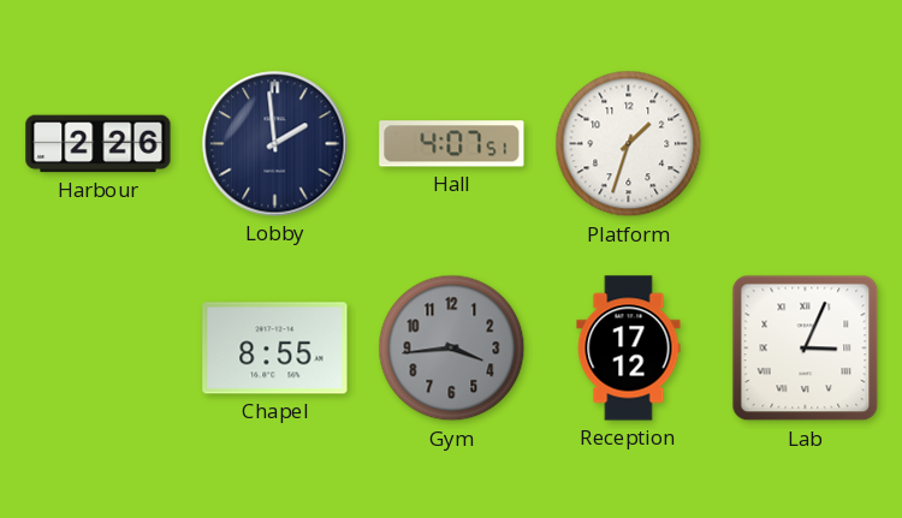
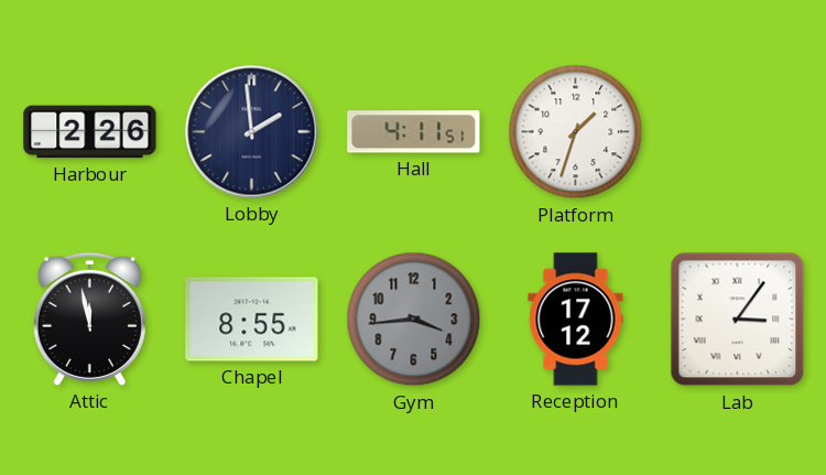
Hall: 4:07 -> 4:11
Attic: none -> 11:58
Lab: 3:04 -> 3:06
